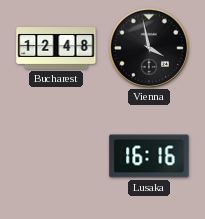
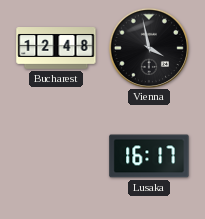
Lusaka: 16:16 -> 16:17
